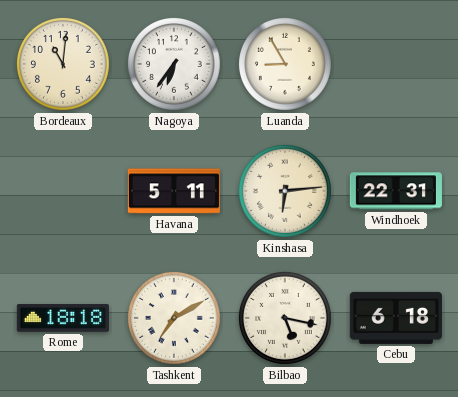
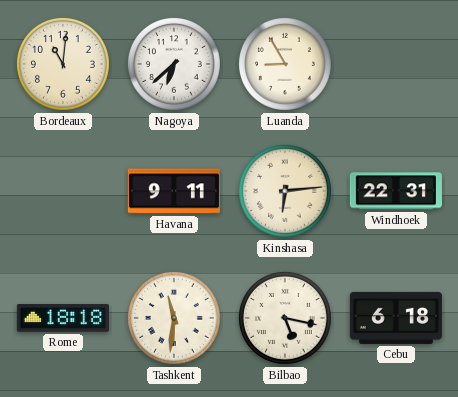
Nagoya: 6:36 -> 6:38
Havana: 5:11 -> 9:11
Tashkent: 7:10 -> 11:31
